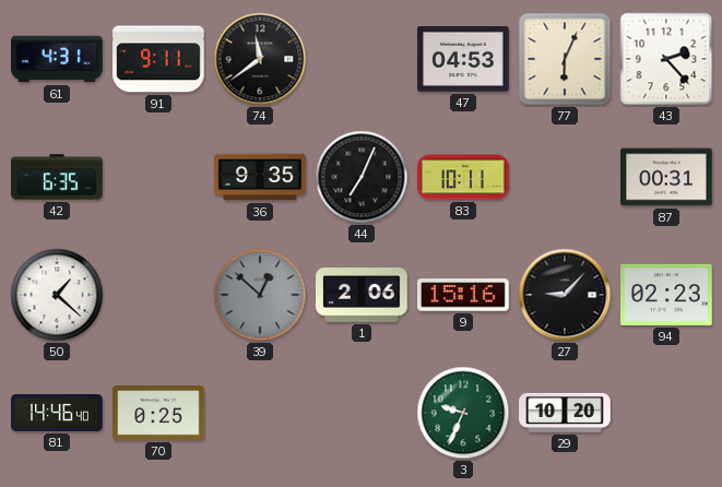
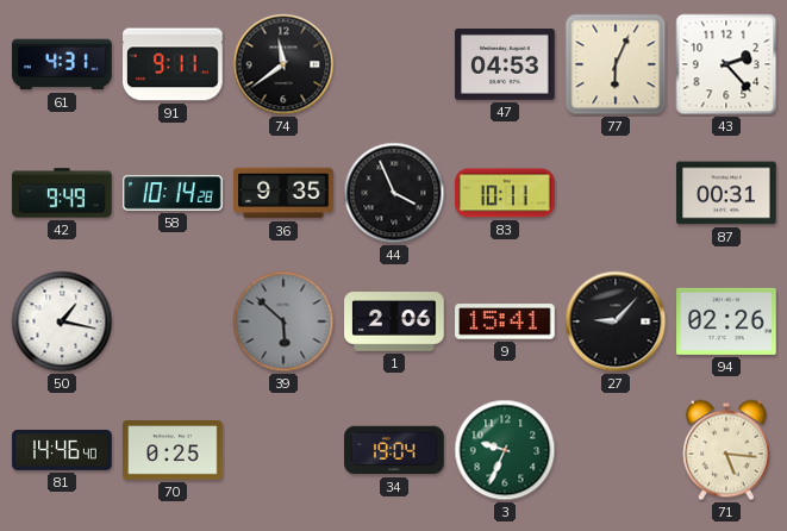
42: 6:35 -> 9:49
58: none -> 10:14
44: 7:04 -> 3:56
50: 1:22 -> 1:17
39: 12:52 -> 5:52
9: 15:16 -> 15:41
94: 02:23 -> 02:26
34: none -> 19:04
29: 10:20 -> none
71: none -> 5:16
